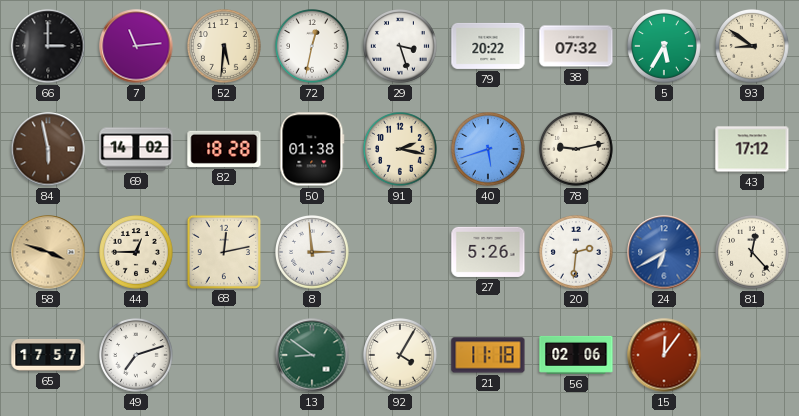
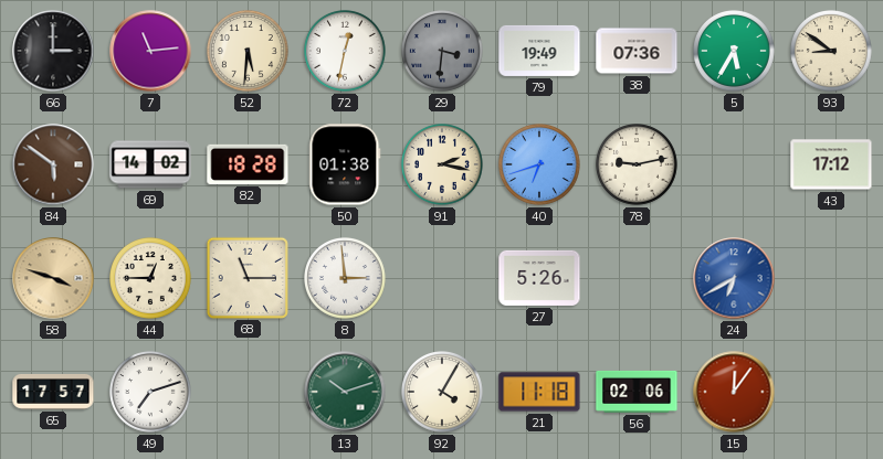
29: 3:27 -> 3:31
29 dial: white -> grey
79: 20:22 -> 19:49
38: 07:32 -> 07:36
84: 5:58 -> 5:51
40: 5:42 -> 6:42
68: 12:13 -> 11:15
20: 2:31 -> none
81: 12:23 -> none
13: 8:51 -> 10:12
